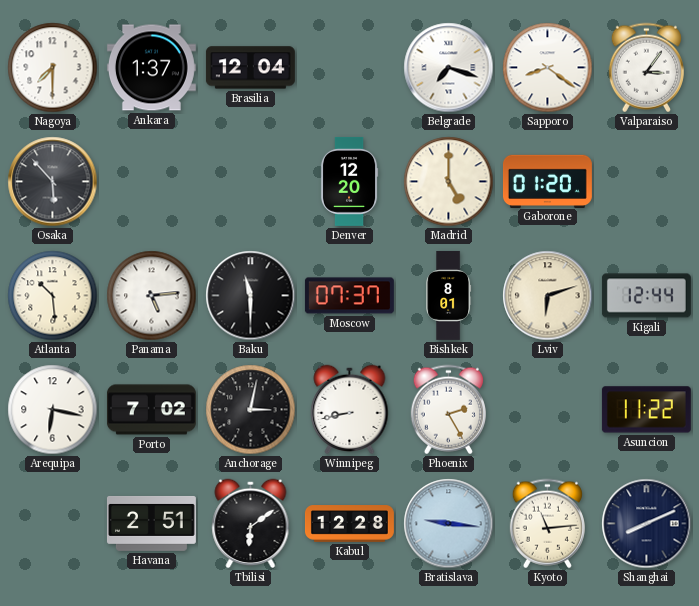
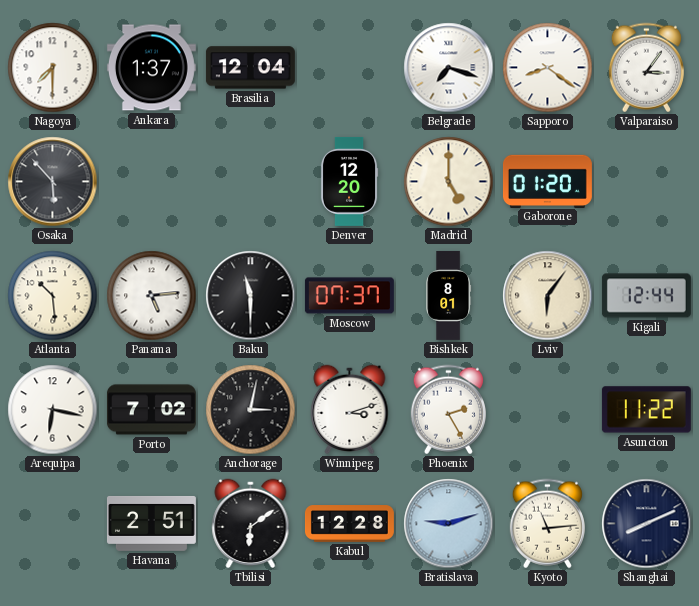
Lviv: 6:12 -> 6:06
Winnipeg: 8:43 -> 3:12
Bratislava: 9:16 -> 9:12
